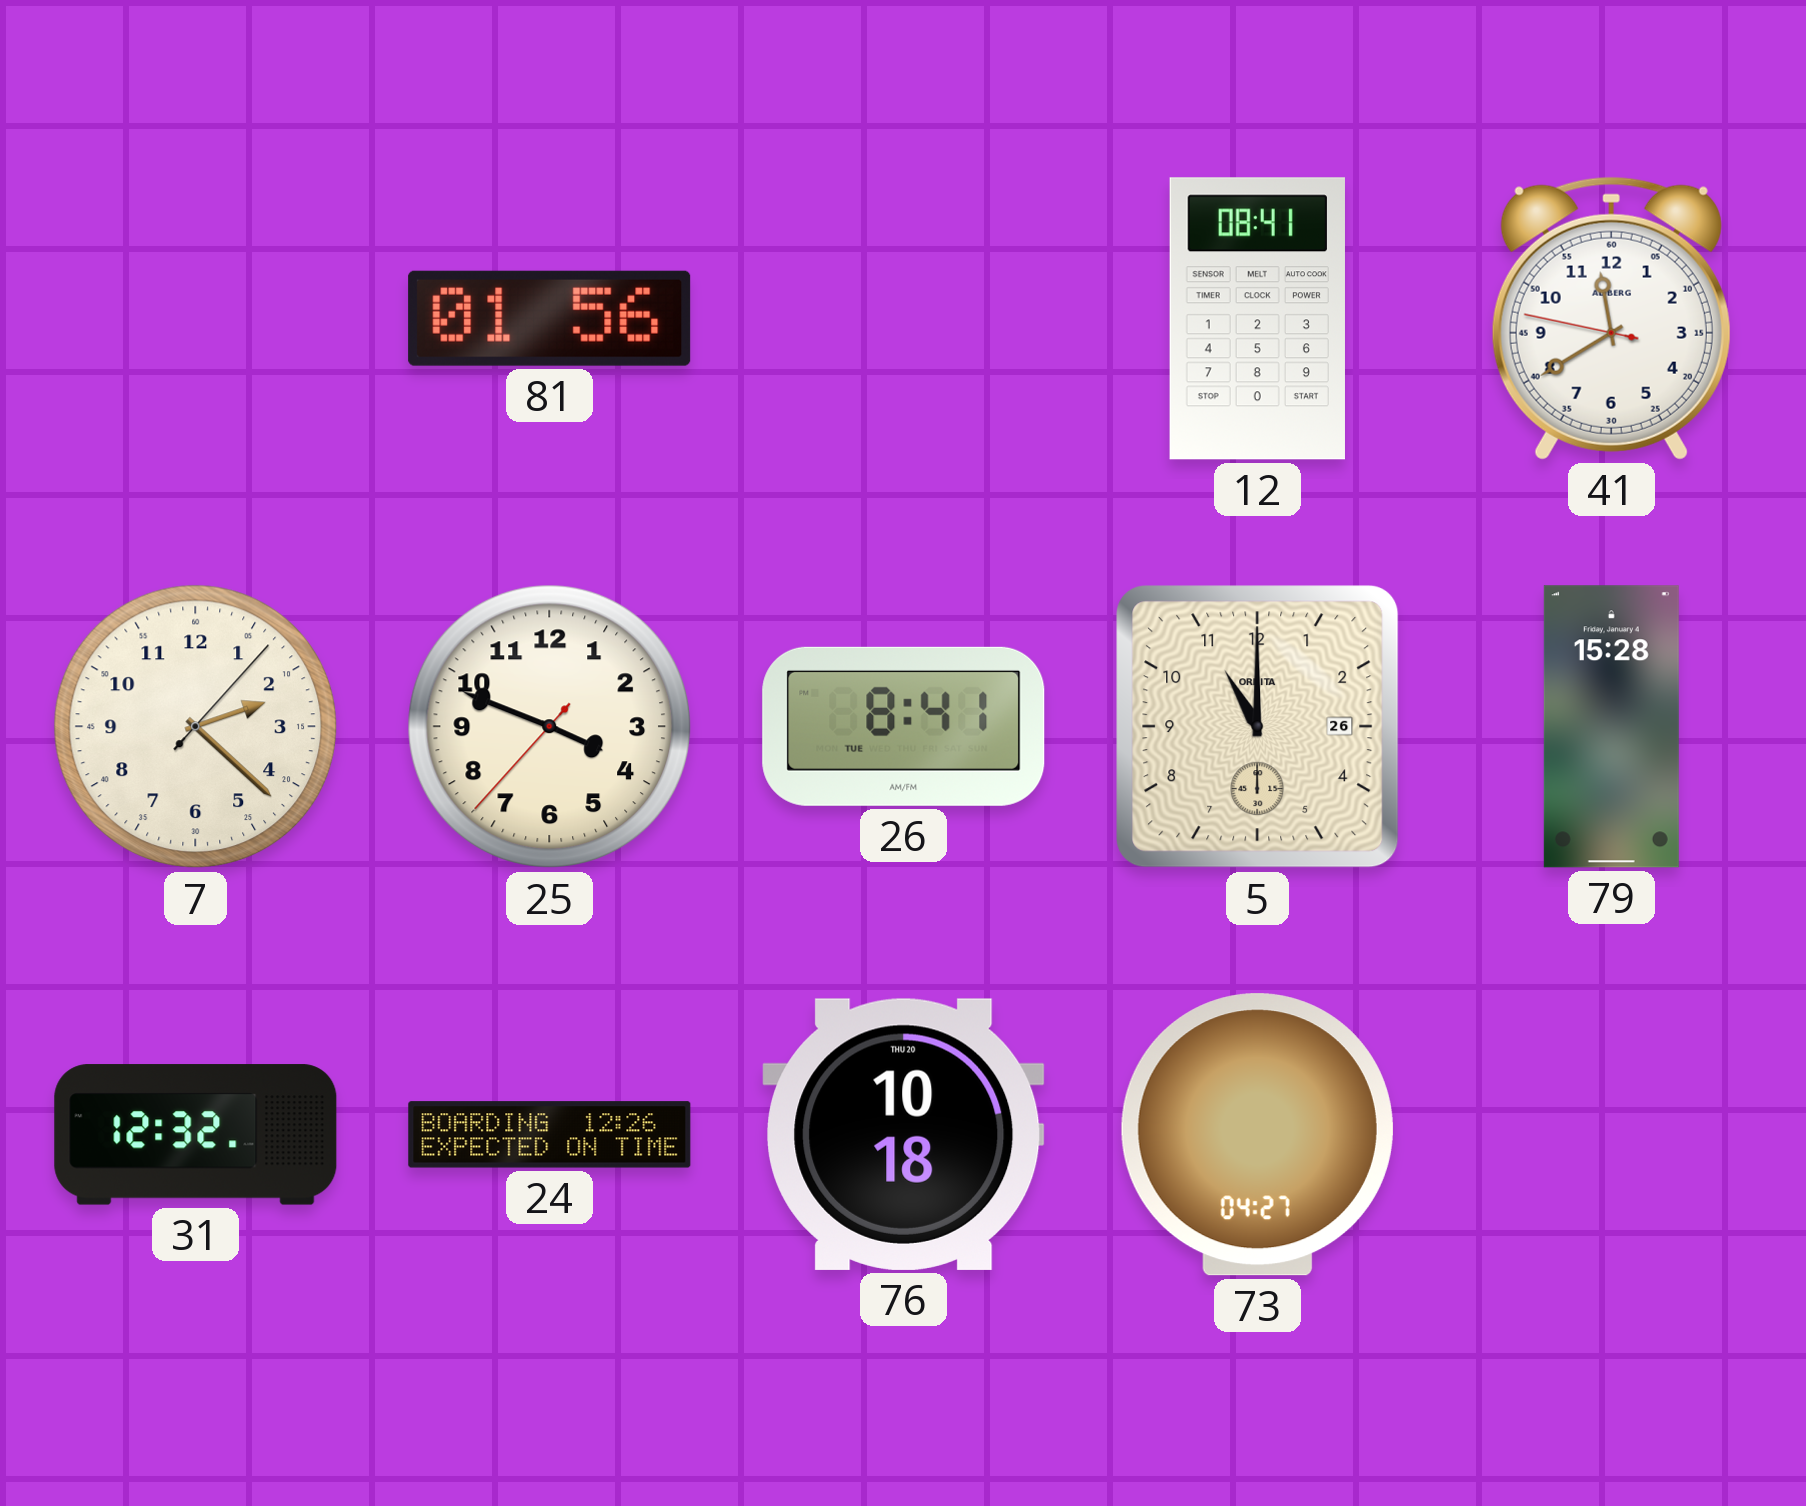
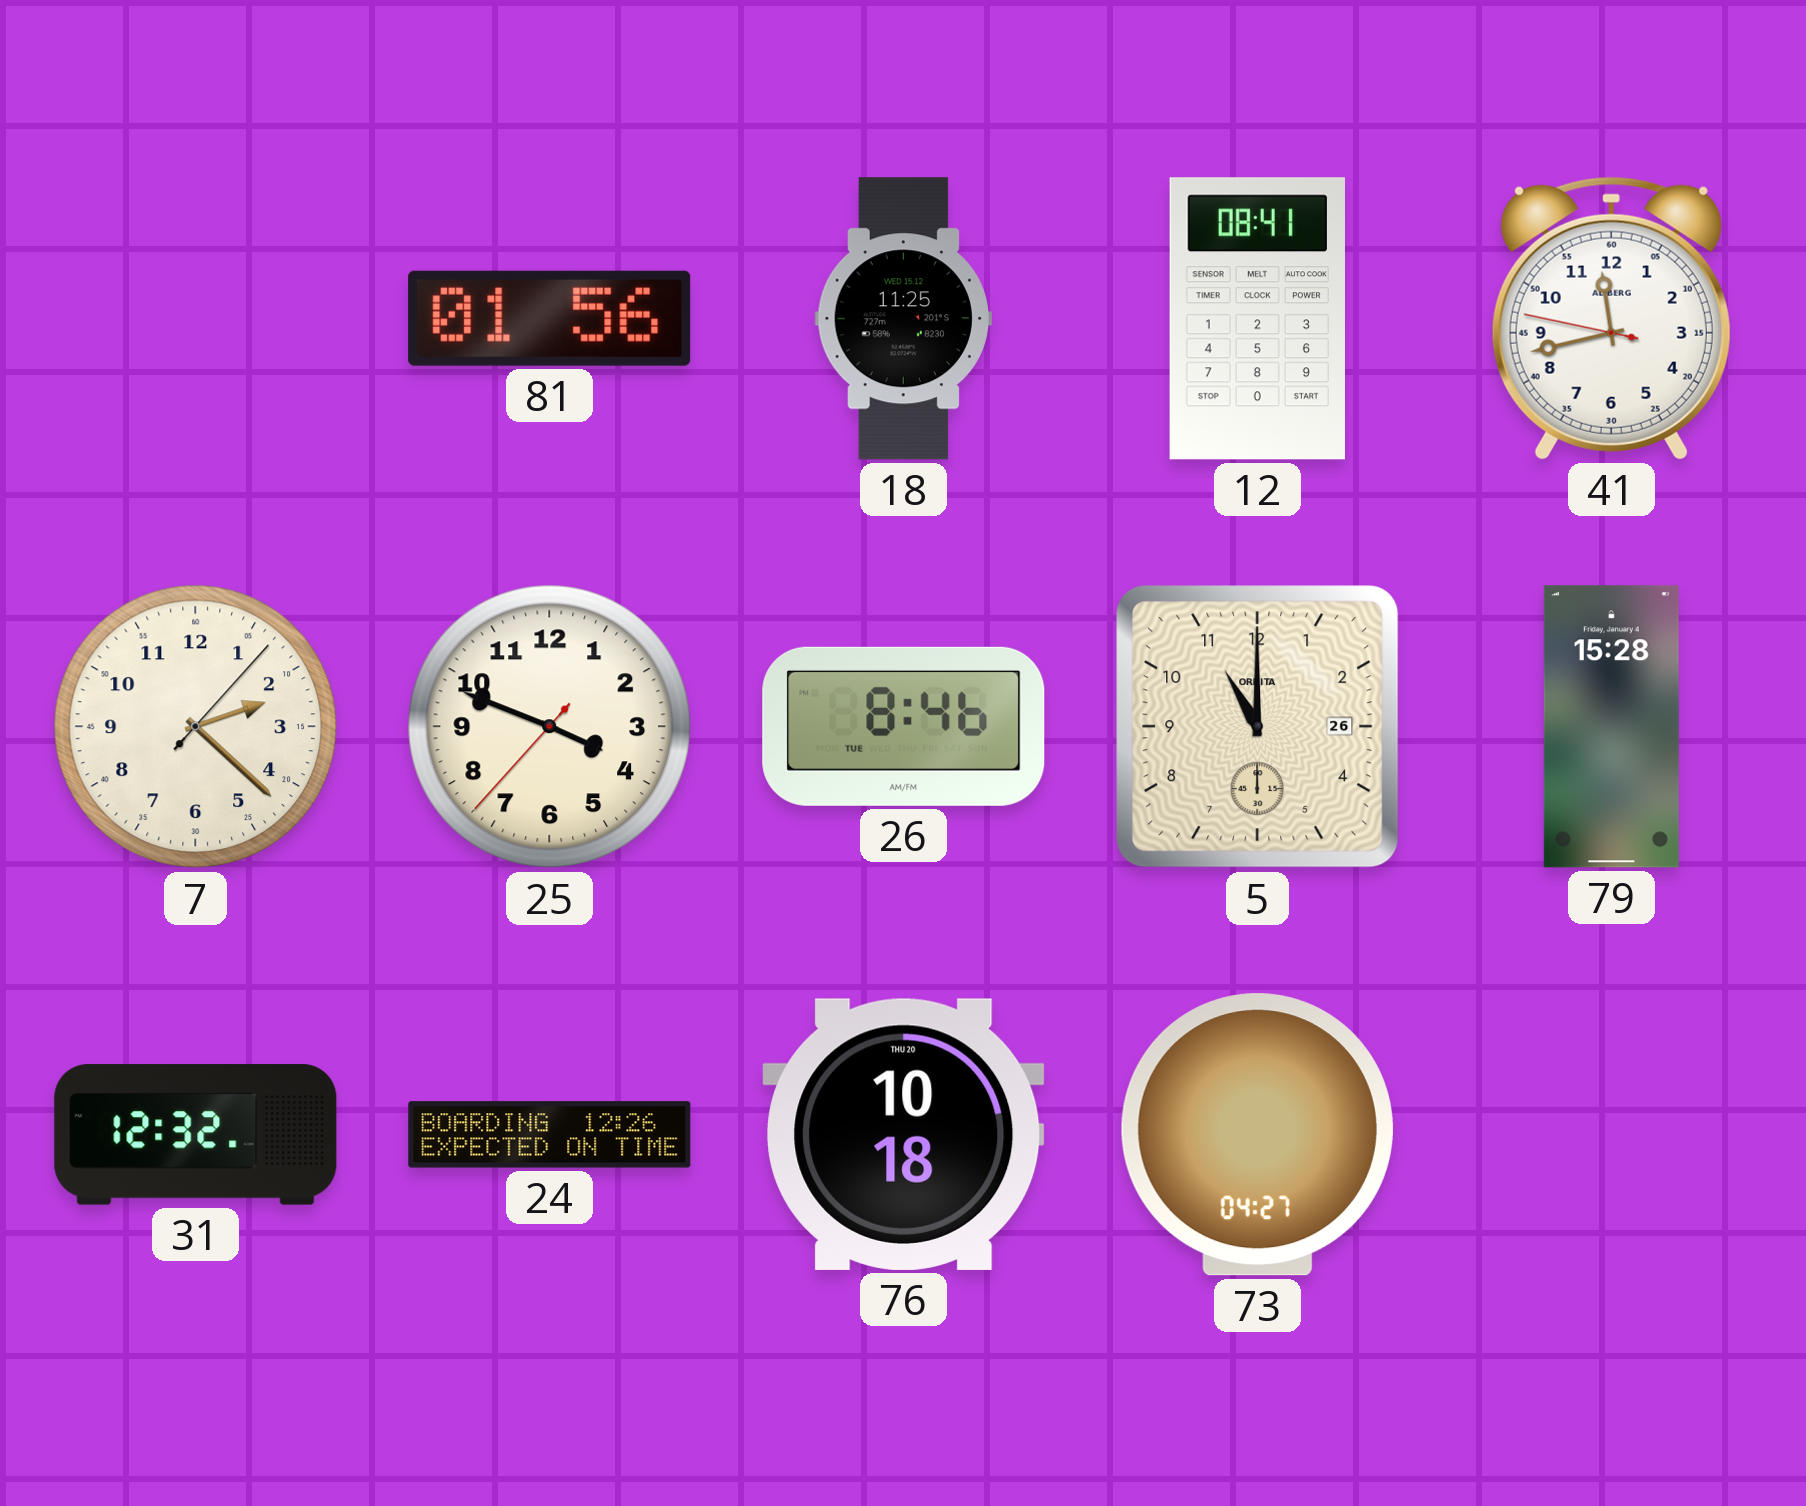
18: none -> 11:25
41: 11:39 -> 11:42
26: 8:41 -> 8:46
